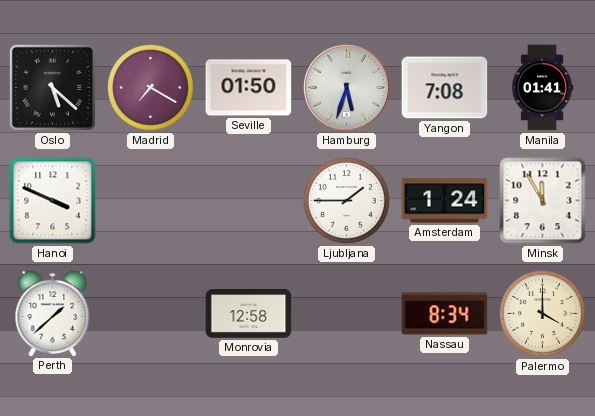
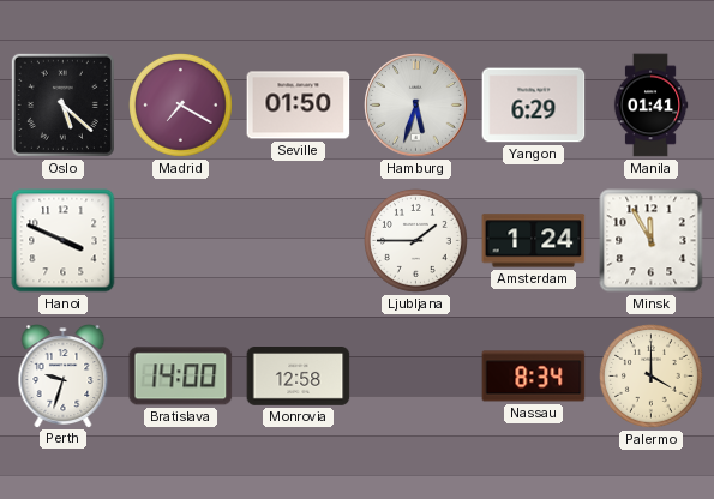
Yangon: 7:08 -> 6:29
Perth: 1:38 -> 9:33
Bratislava: none -> 14:00
